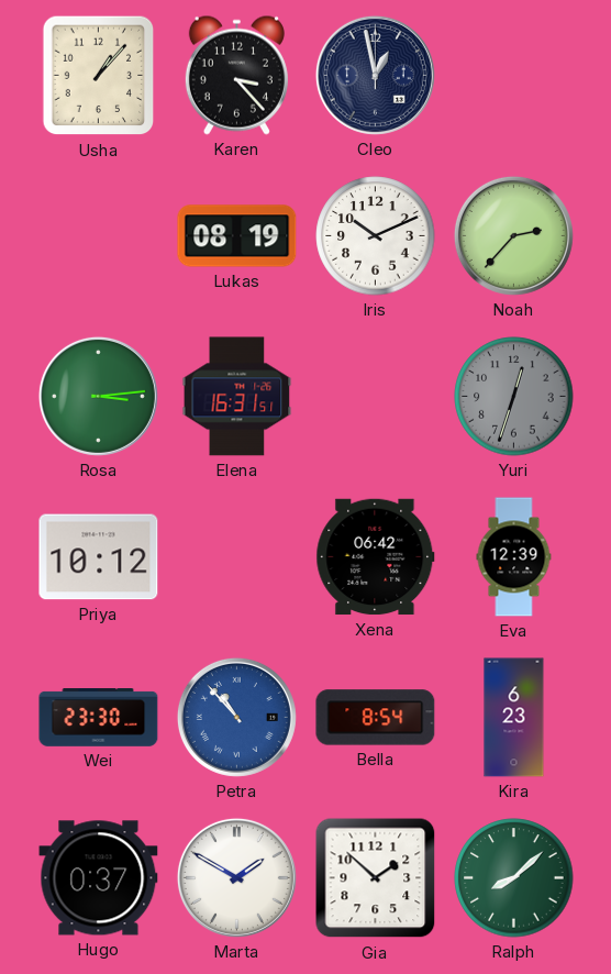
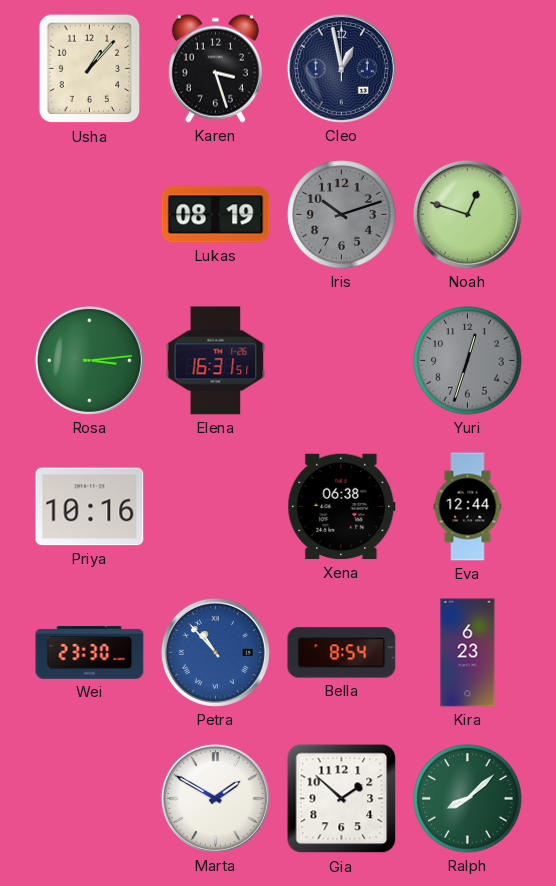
Karen: 3:23 -> 3:27
Iris: 10:11 -> 10:12
Iris dial: white -> grey
Noah: 2:37 -> 12:48
Priya: 10:12 -> 10:16
Xena: 06:42 -> 06:38
Eva: 12:39 -> 12:44
Hugo: 0:37 -> none
